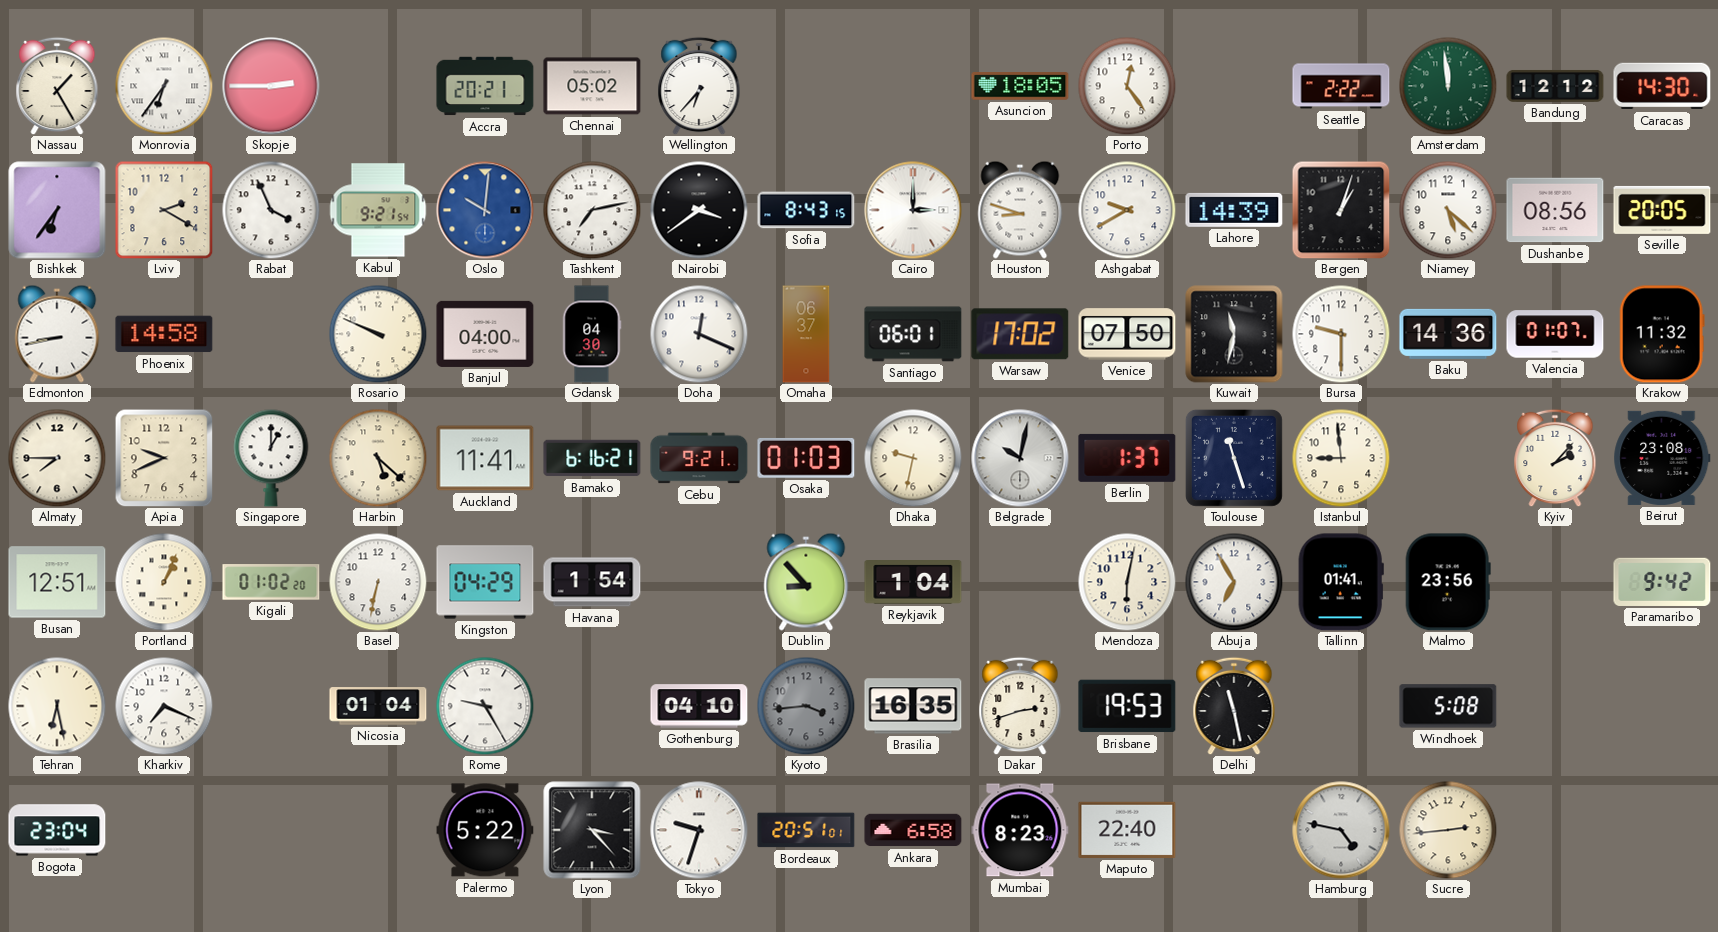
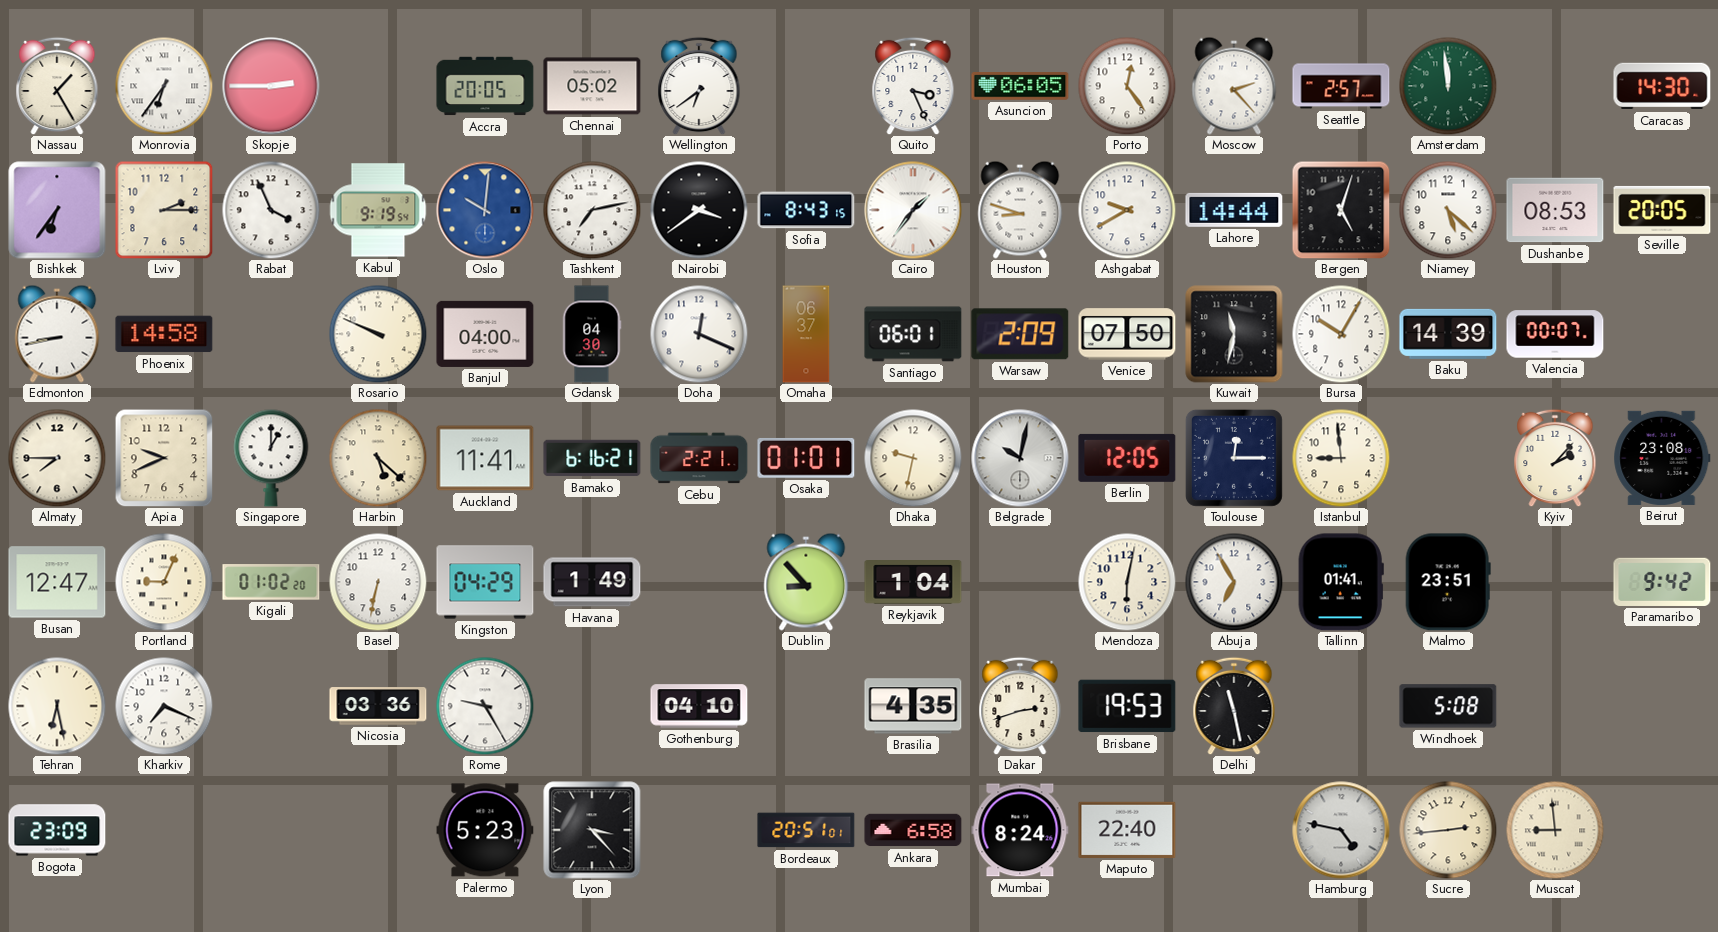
Accra: 20:21 -> 20:05
Wellington: 6:37 -> 6:39
Quito: none -> 3:26
Asuncion: 18:05 -> 06:05
Moscow: none -> 2:23
Seattle: 2:22 -> 2:57
Bandung: 12:12 -> none
Lviv: 2:20 -> 2:15
Kabul: 9:21 -> 9:19
Cairo: 3:00 -> 1:36
Lahore: 14:39 -> 14:44
Bergen: 1:03 -> 5:03
Dushanbe: 08:56 -> 08:53
Warsaw: 17:02 -> 2:09
Bursa: 9:30 -> 10:05
Baku: 14:36 -> 14:39
Valencia: 01:07 -> 00:07
Krakow: 11:32 -> none
Cebu: 9:21 -> 2:21
Osaka: 01:03 -> 01:01
Berlin: 1:37 -> 12:05
Toulouse: 11:27 -> 12:15
Busan: 12:51 -> 12:47
Portland: 1:04 -> 9:04
Havana: 1:54 -> 1:49
Malmo: 23:56 -> 23:51
Nicosia: 01:04 -> 03:36
Kyoto: 3:44 -> none
Brasilia: 16:35 -> 4:35
Bogota: 23:04 -> 23:09
Palermo: 5:22 -> 5:23
Tokyo: 9:33 -> none
Mumbai: 8:23 -> 8:24
Muscat: none -> 8:59
